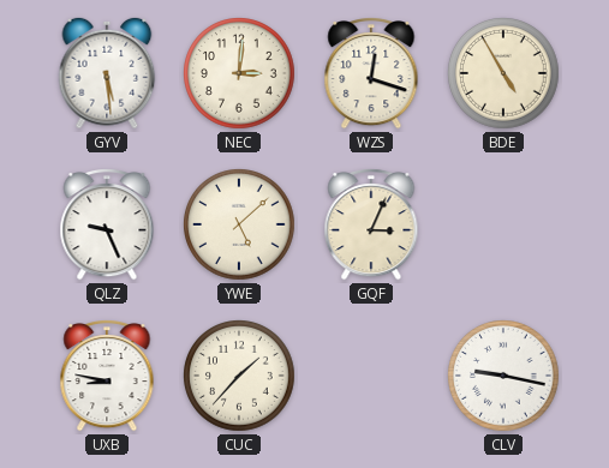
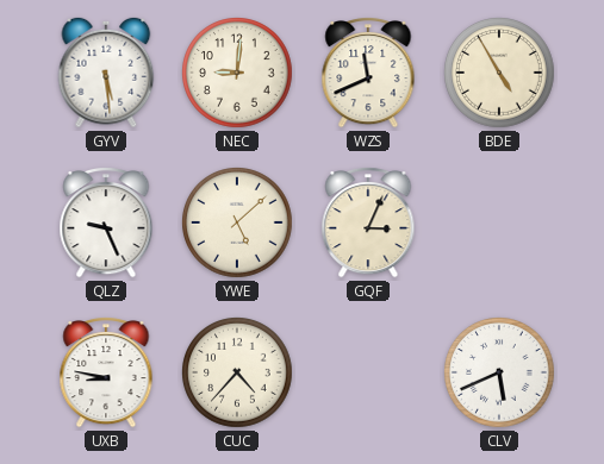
NEC: 3:01 -> 9:01
WZS: 12:18 -> 11:41
CUC: 1:37 -> 4:37
CLV: 9:17 -> 5:41
